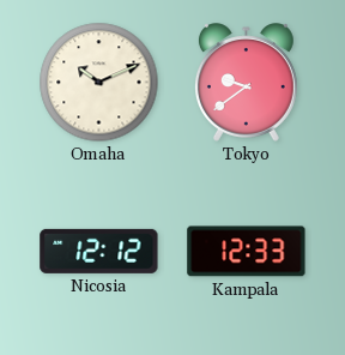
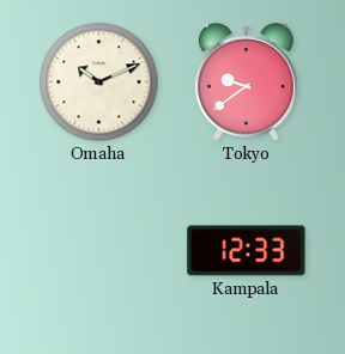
Nicosia: 12:12 -> none
